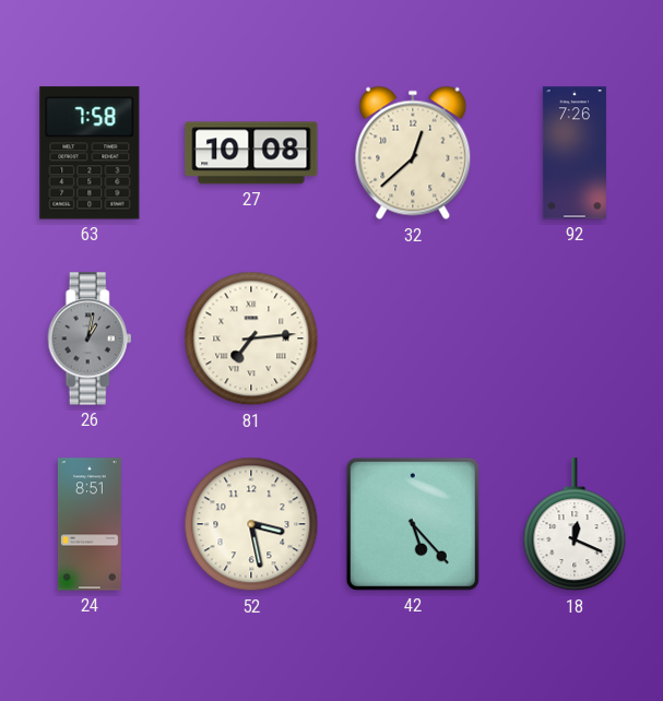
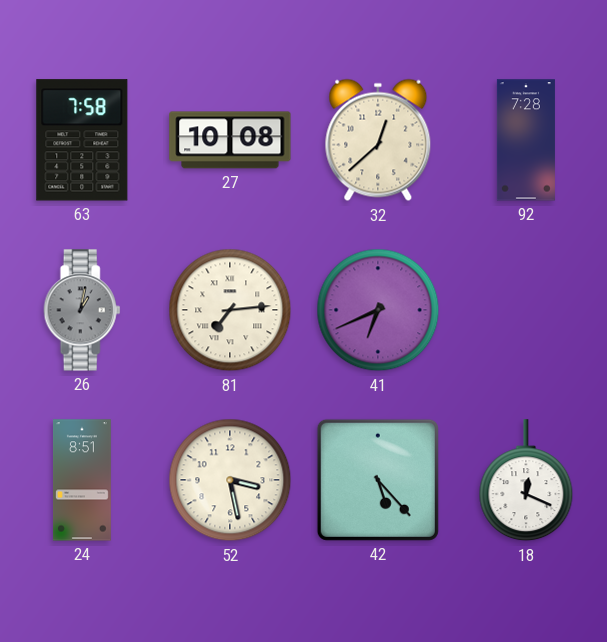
92: 7:26 -> 7:28
41: none -> 6:41
